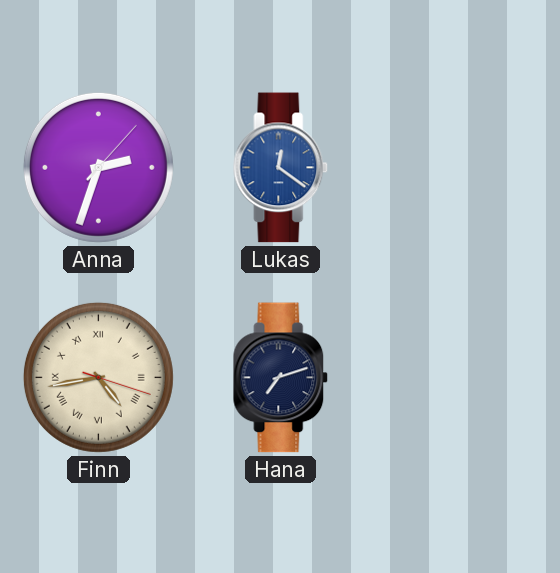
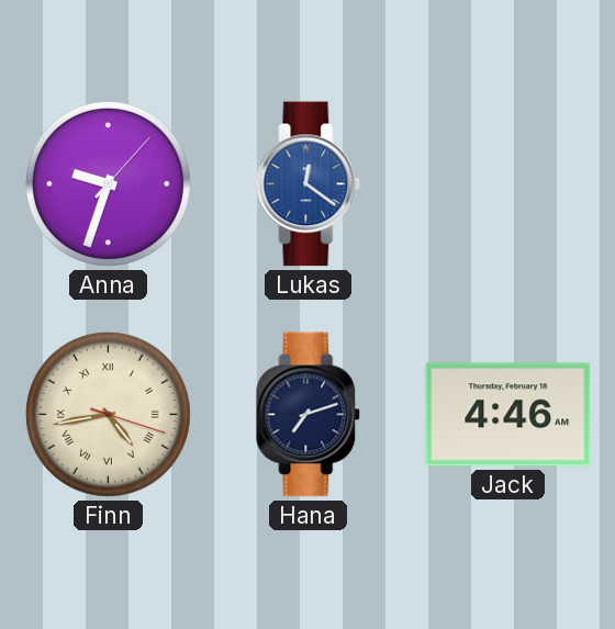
Anna: 2:33 -> 9:33
Jack: none -> 4:46
